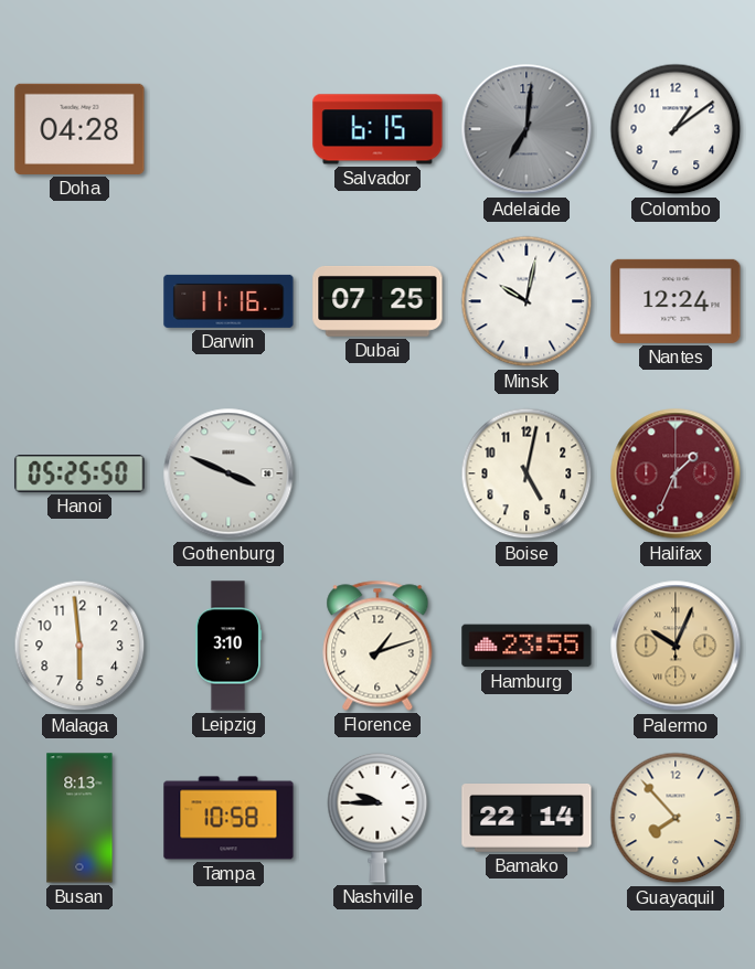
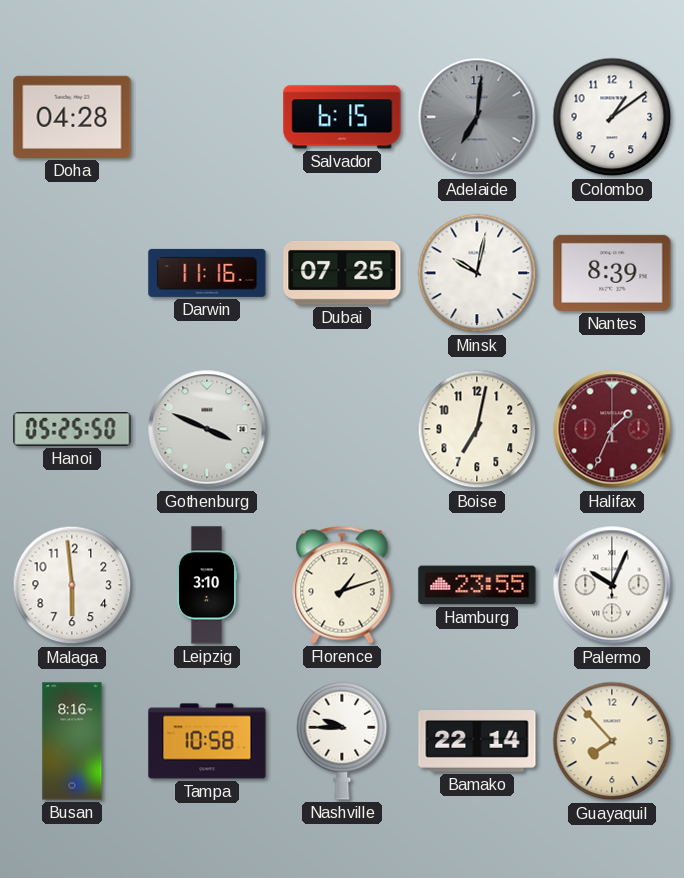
Nantes: 12:24 -> 8:39
Boise: 5:02 -> 7:02
Palermo dial: champagne -> white
Busan: 8:13 -> 8:16
